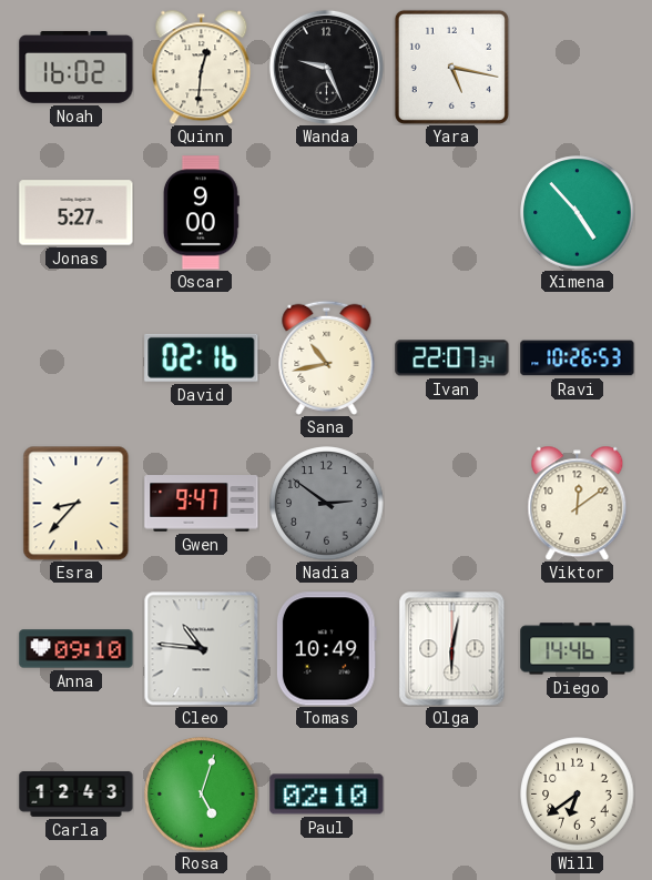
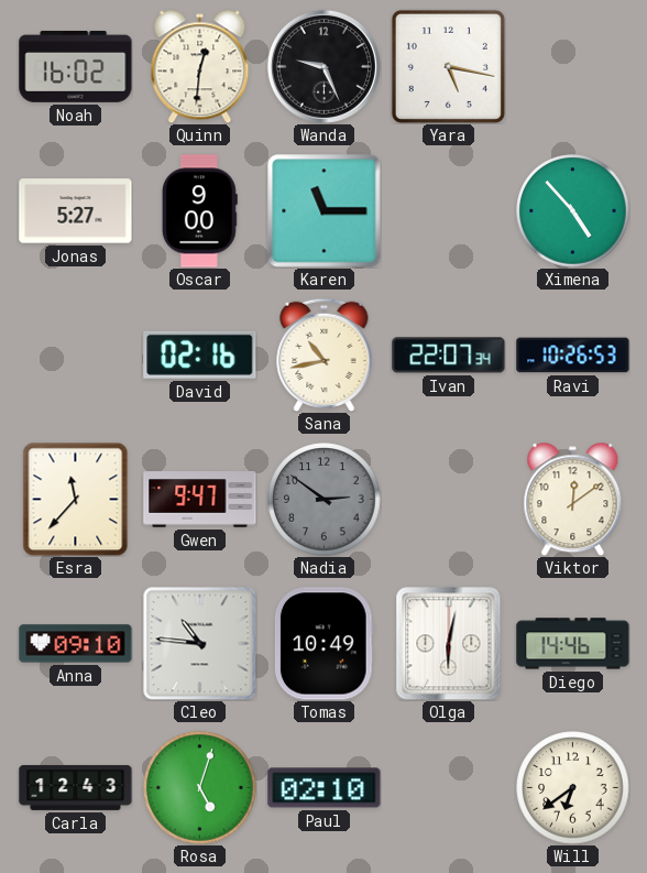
Karen: none -> 11:15
Esra: 8:37 -> 11:37
